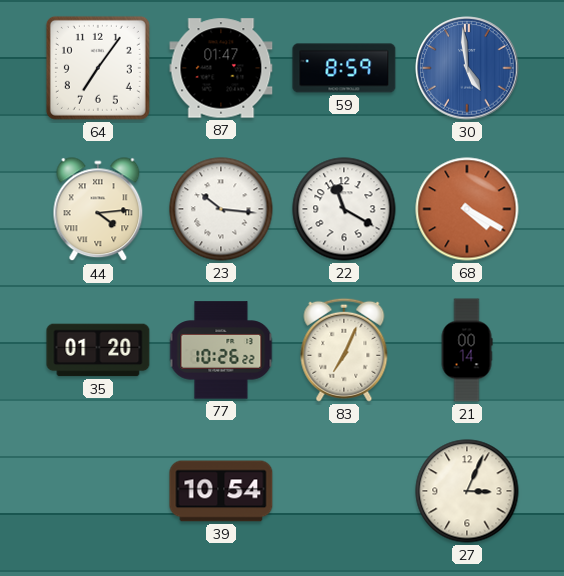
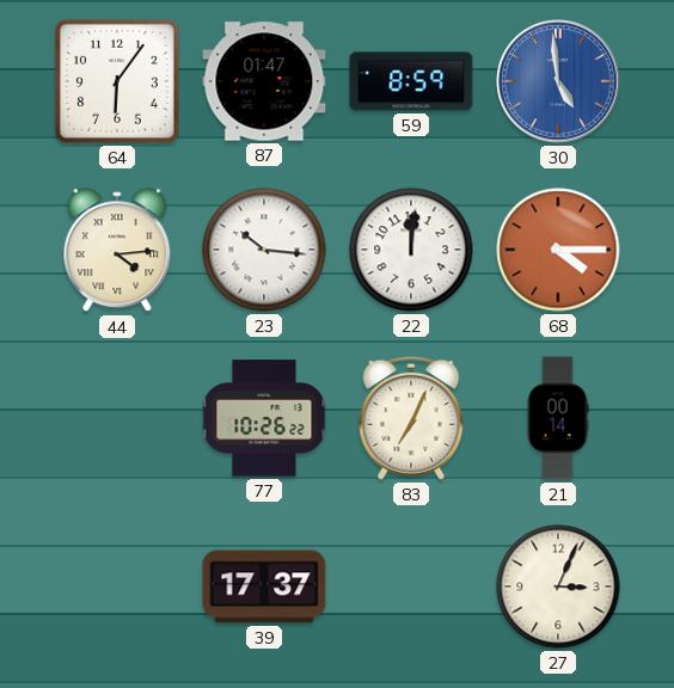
64: 7:06 -> 6:06
22: 11:20 -> 12:01
68: 4:20 -> 4:15
35: 01:20 -> none
39: 10:54 -> 17:37
